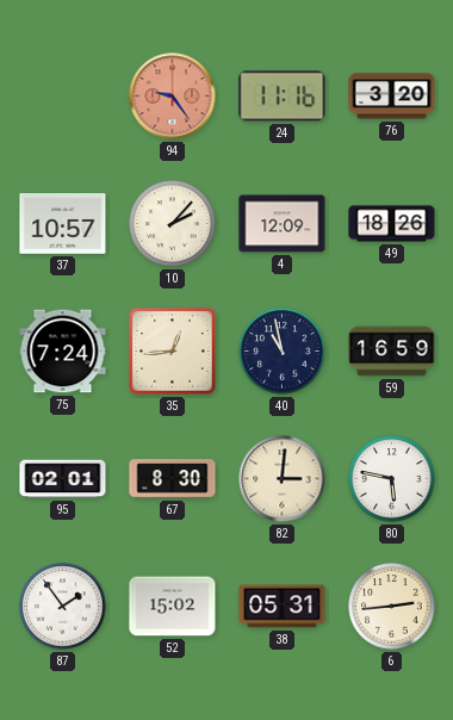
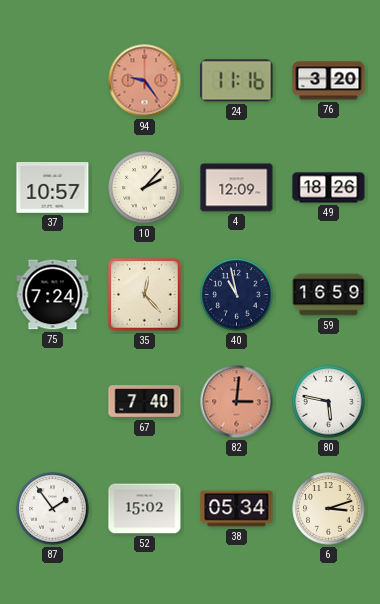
35: 12:44 -> 12:23
95: 02:01 -> none
67: 8:30 -> 7:40
82 dial: cream -> salmon
38: 05:31 -> 05:34
6: 2:44 -> 3:12
